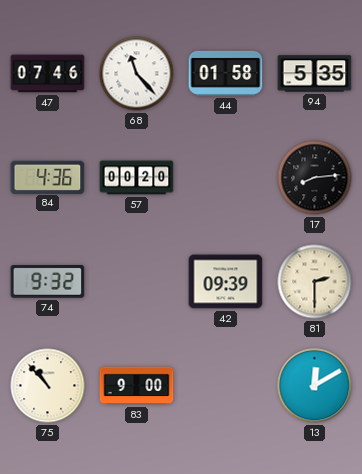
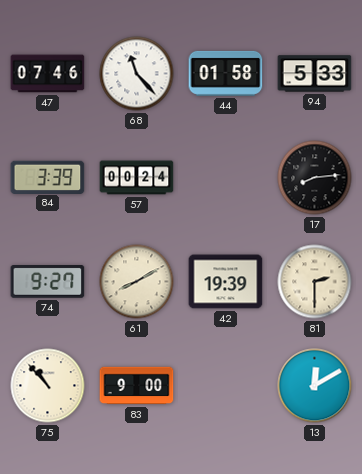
94: 5:35 -> 5:33
84: 4:36 -> 3:39
57: 00:20 -> 00:24
74: 9:32 -> 9:27
61: none -> 8:10
42: 09:39 -> 19:39
